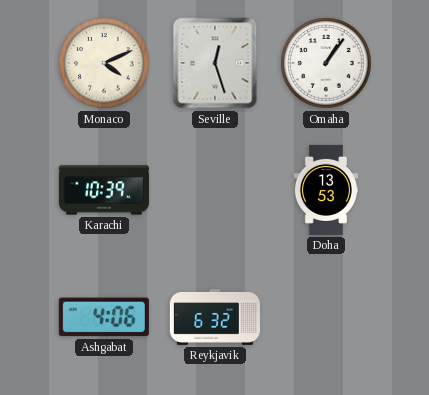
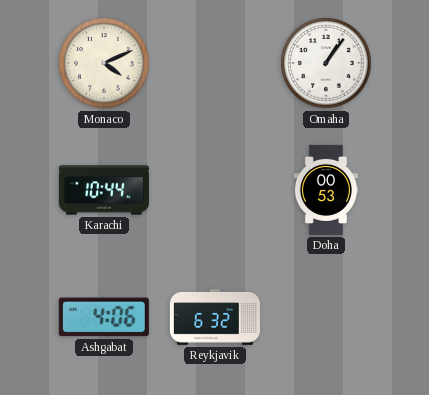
Seville: 12:27 -> none
Karachi: 10:39 -> 10:44
Doha: 13:53 -> 00:53
